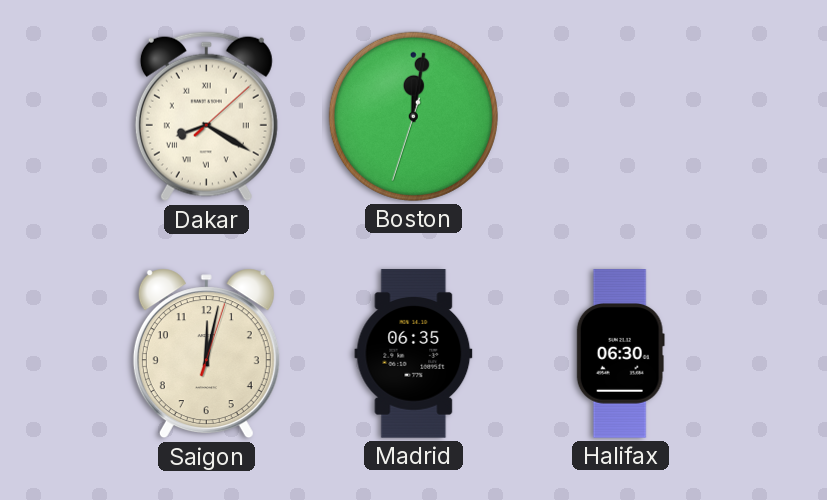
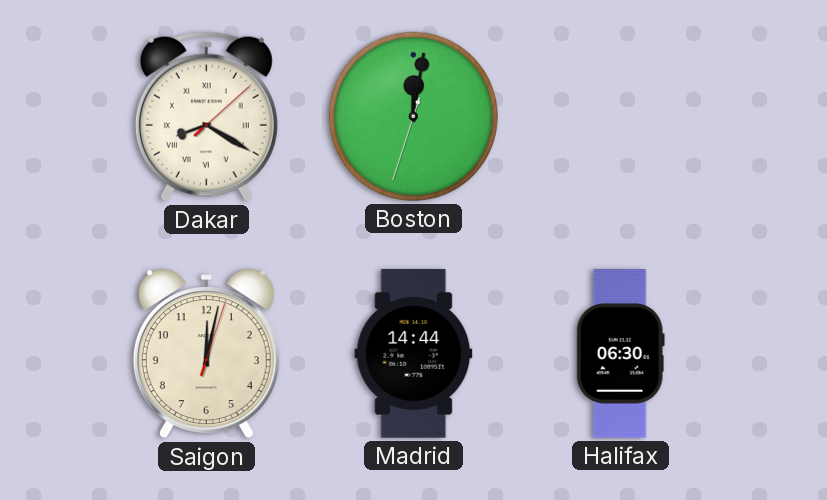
Madrid: 06:35 -> 14:44
